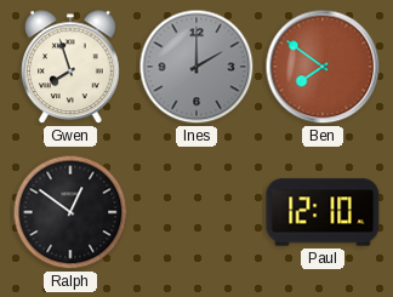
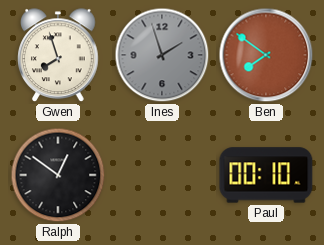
Ines: 2:00 -> 1:57
Paul: 12:10 -> 00:10
